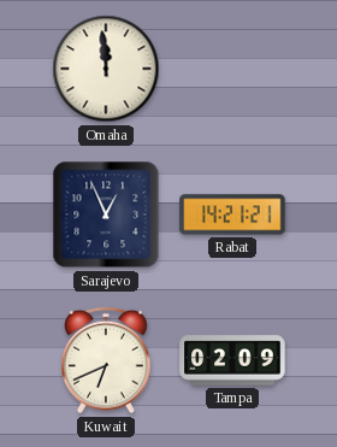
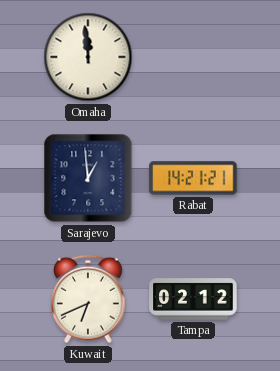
Sarajevo: 12:56 -> 12:59
Tampa: 02:09 -> 02:12
